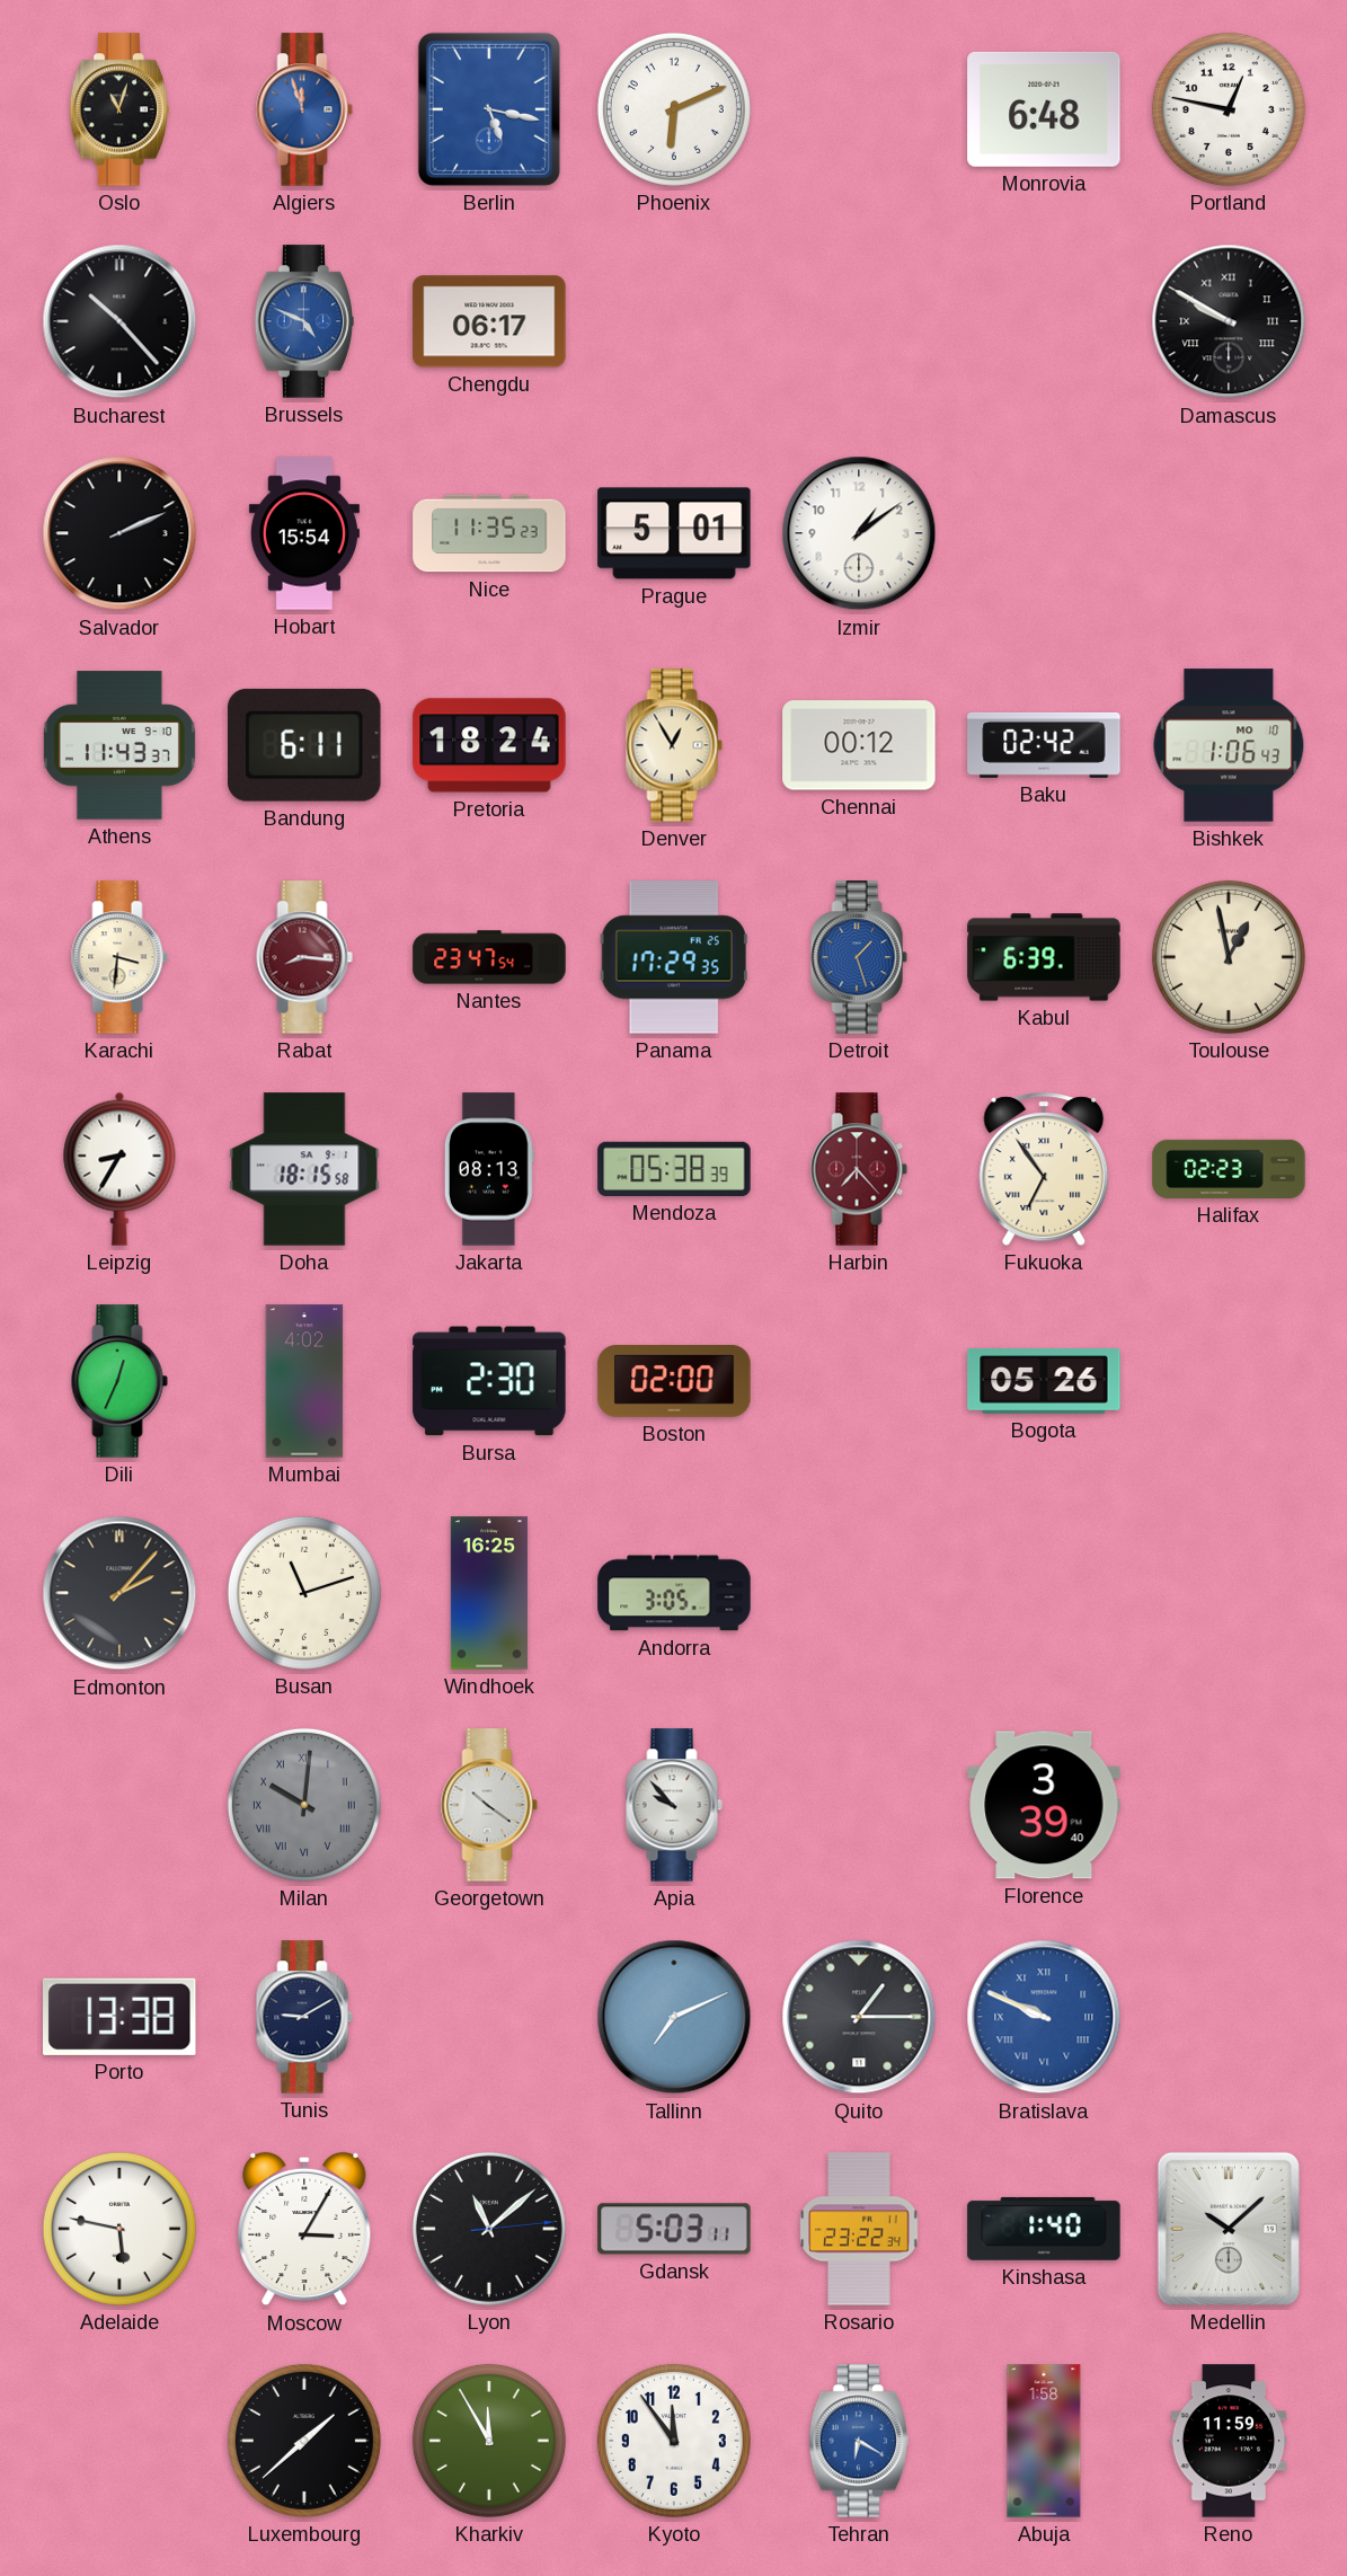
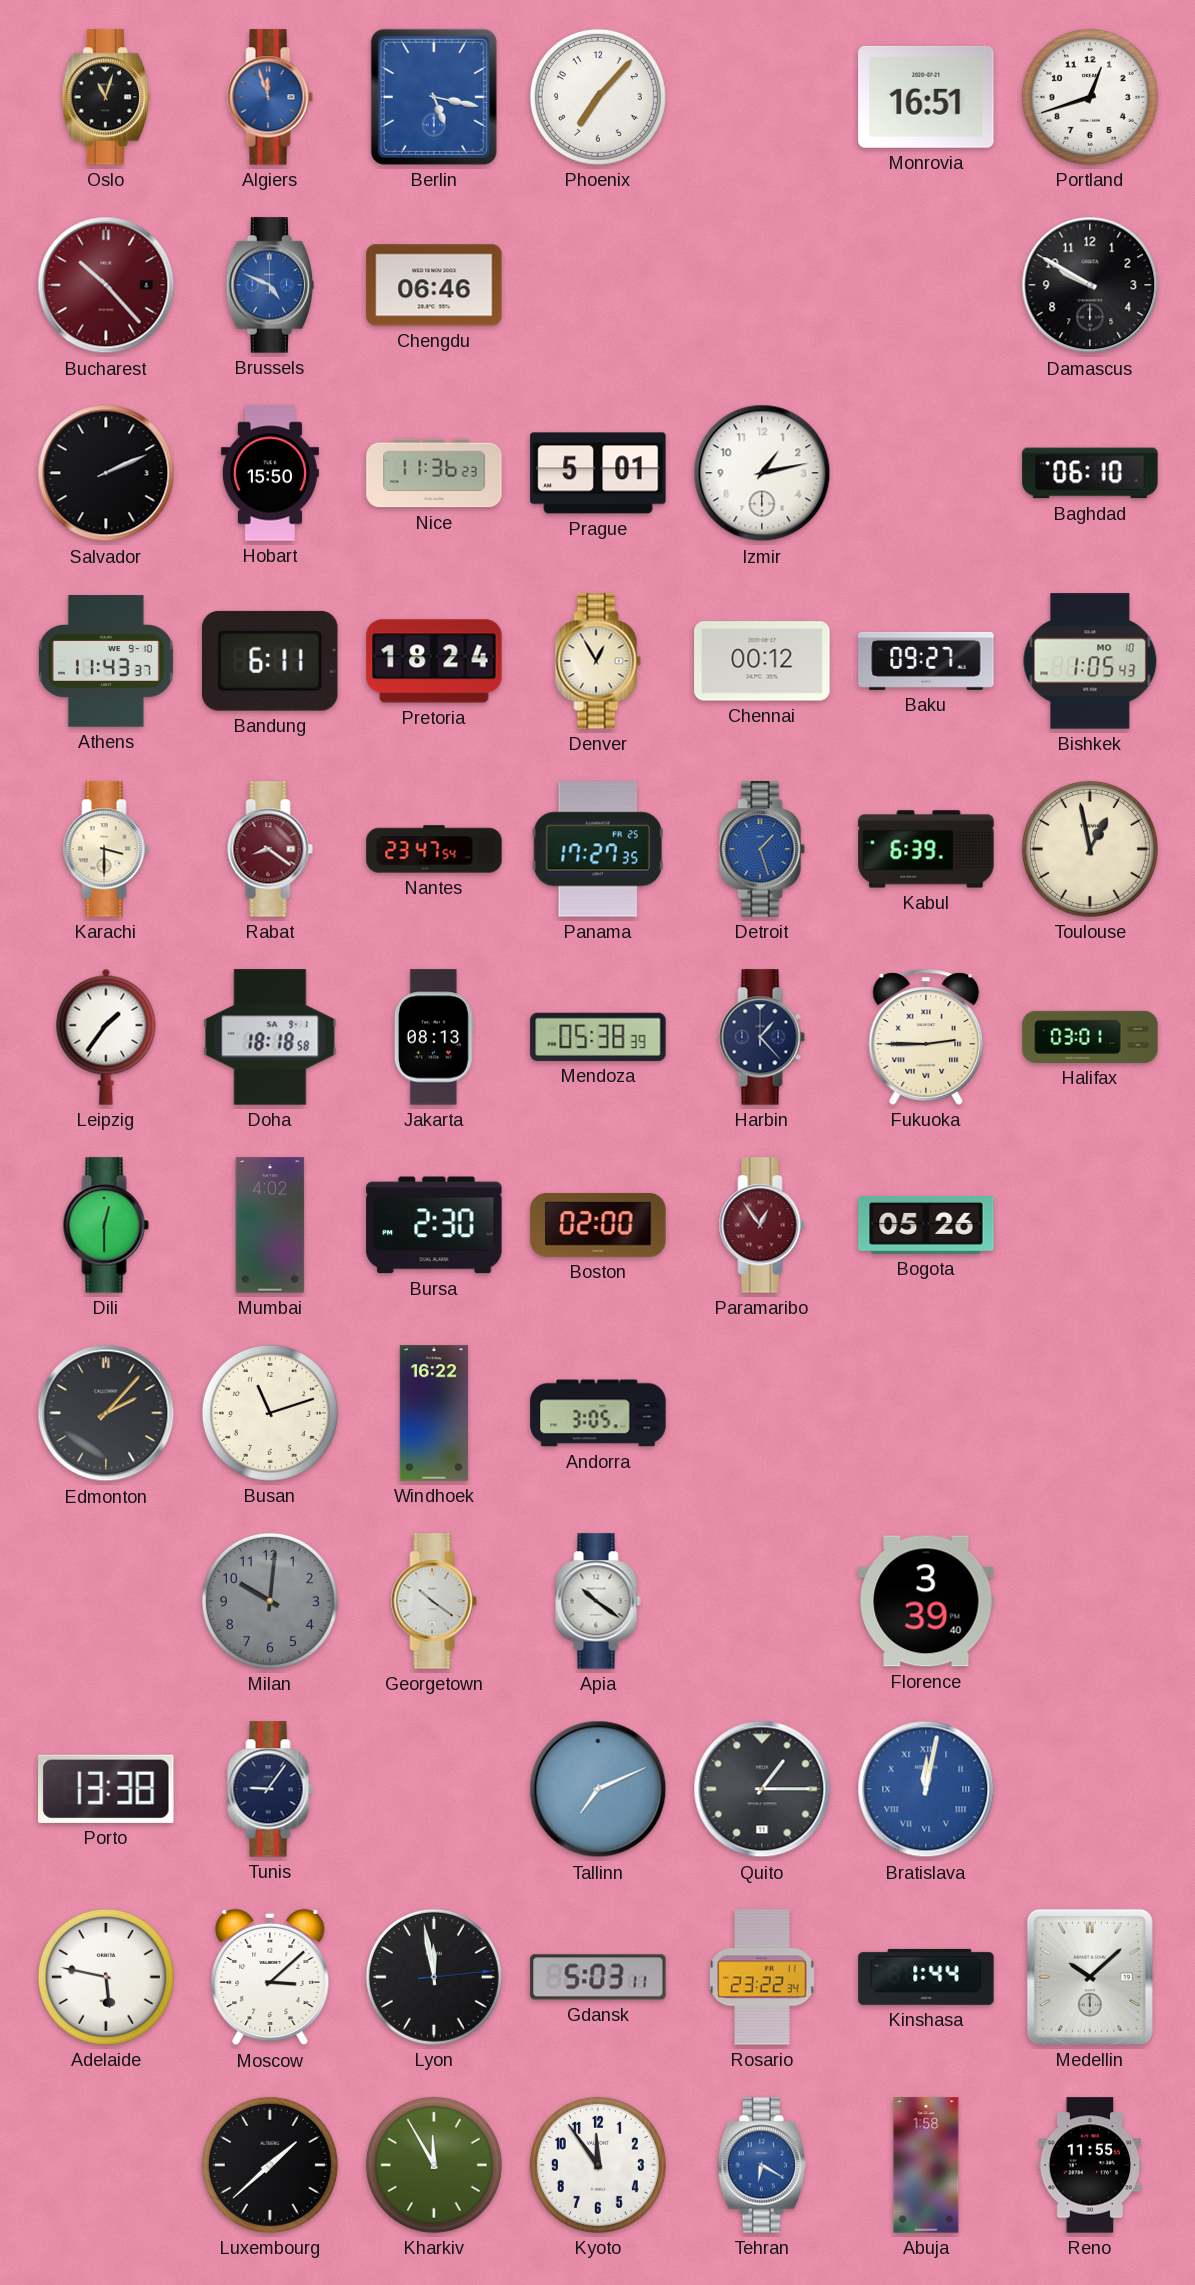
Phoenix: 6:11 -> 7:07
Monrovia: 6:48 -> 16:51
Portland: 12:47 -> 12:42
Bucharest dial: black -> burgundy
Chengdu: 06:17 -> 06:46
Damascus numerals: Roman -> Arabic
Hobart: 15:54 -> 15:50
Nice: 11:35 -> 11:36
Izmir: 1:09 -> 1:13
Baghdad: none -> 06:10
Baku: 02:42 -> 09:27
Bishkek: 1:06 -> 1:05
Karachi: 3:31 -> 3:30
Rabat: 8:16 -> 8:21
Panama: 17:29 -> 17:27
Leipzig: 8:35 -> 1:36
Doha: 18:15 -> 18:18
Harbin: 7:23 -> 1:23
Harbin dial: burgundy -> navy
Fukuoka: 6:54 -> 2:45
Halifax: 02:23 -> 03:01
Dili: 12:34 -> 12:30
Paramaribo: none -> 12:54
Windhoek: 16:25 -> 16:22
Milan numerals: Roman -> Arabic
Apia: 9:53 -> 10:21
Tunis: 9:10 -> 9:06
Bratislava: 9:49 -> 12:02
Moscow: 3:05 -> 3:08
Lyon: 11:08 -> 11:58
Kinshasa: 1:40 -> 1:44
Reno: 11:59 -> 11:55
